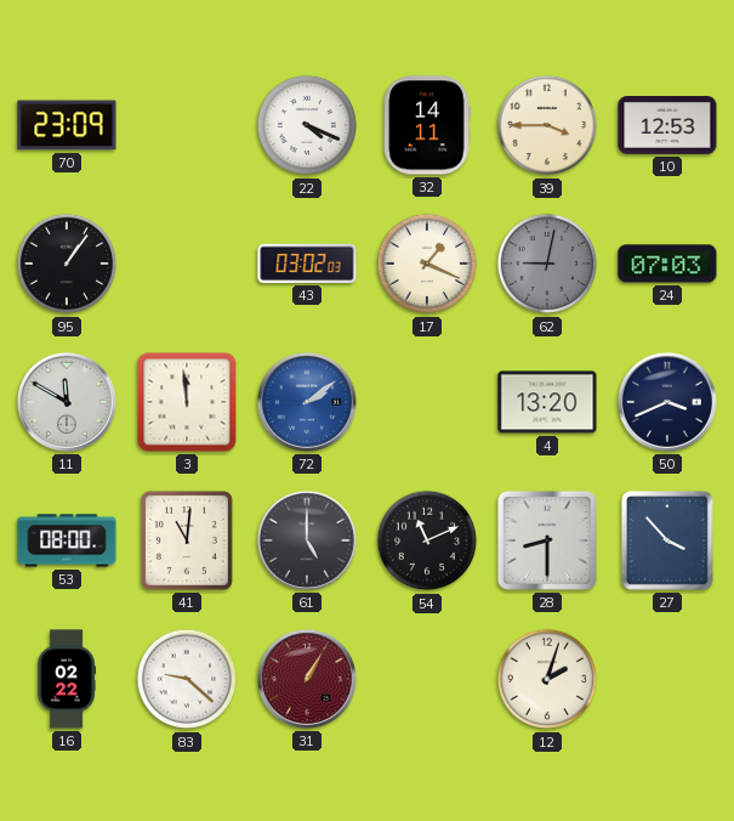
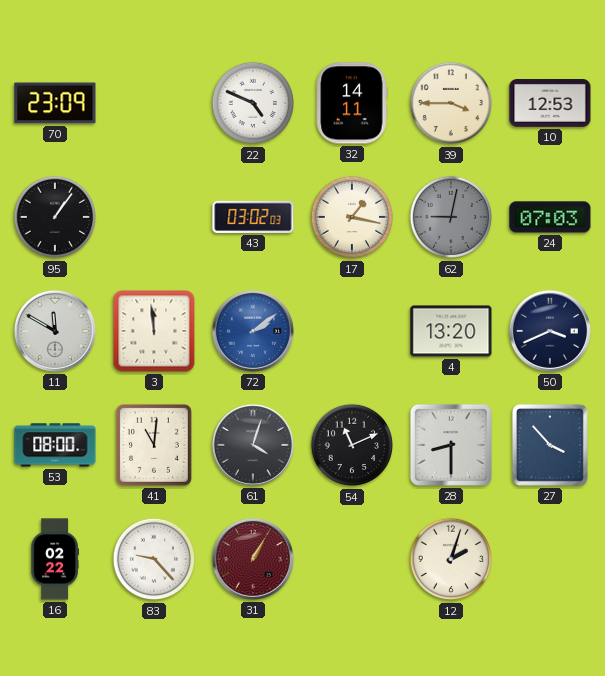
22: 4:19 -> 4:49
17: 1:19 -> 1:17
61: 5:00 -> 4:03
83: 9:22 -> 9:23
